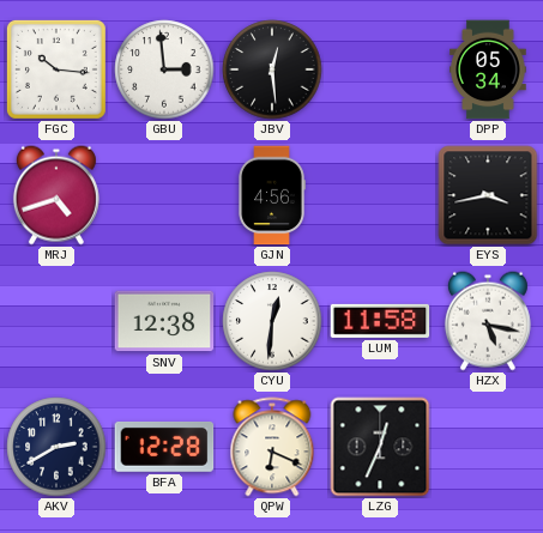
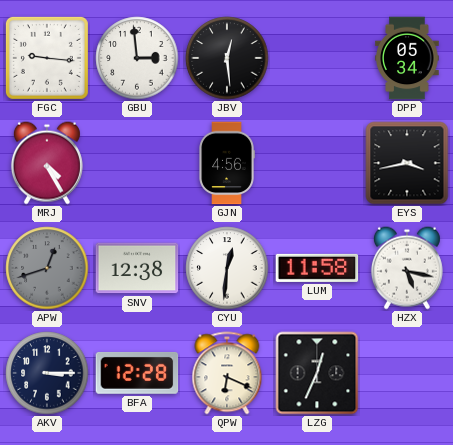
FGC: 10:16 -> 9:16
MRJ: 4:42 -> 4:25
APW: none -> 12:42
AKV: 2:40 -> 3:15
